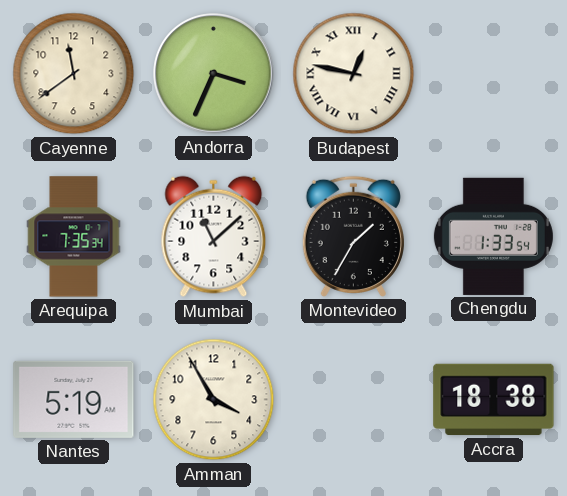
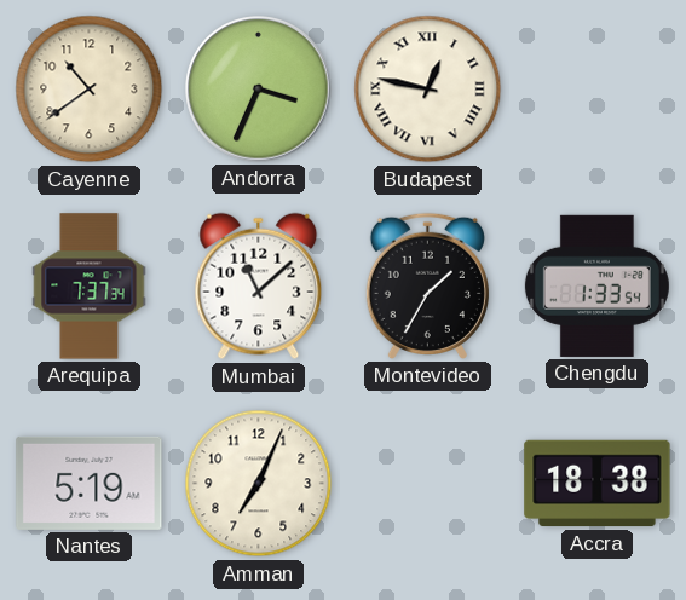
Cayenne: 11:39 -> 10:39
Arequipa: 7:35 -> 7:37
Amman: 3:55 -> 7:04
